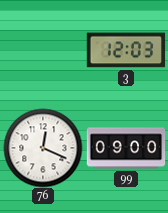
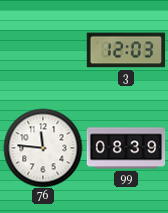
76: 12:19 -> 11:46
99: 09:00 -> 08:39
